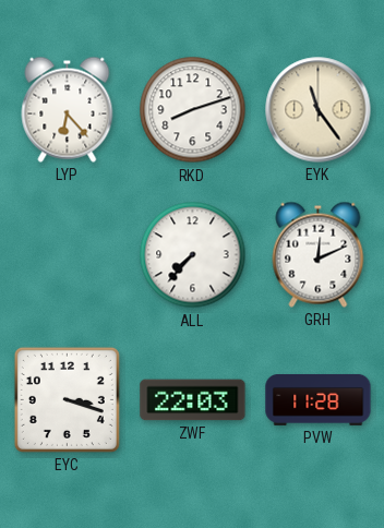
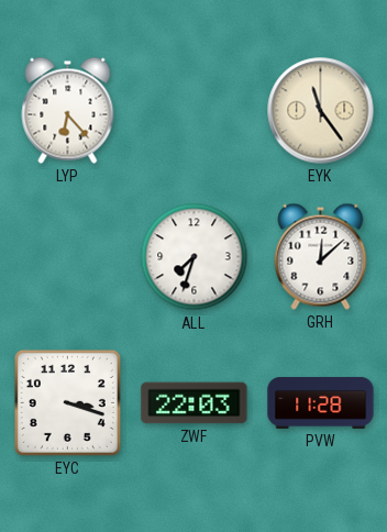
RKD: 8:12 -> none
ALL: 7:37 -> 7:33
GRH: 12:11 -> 12:08
